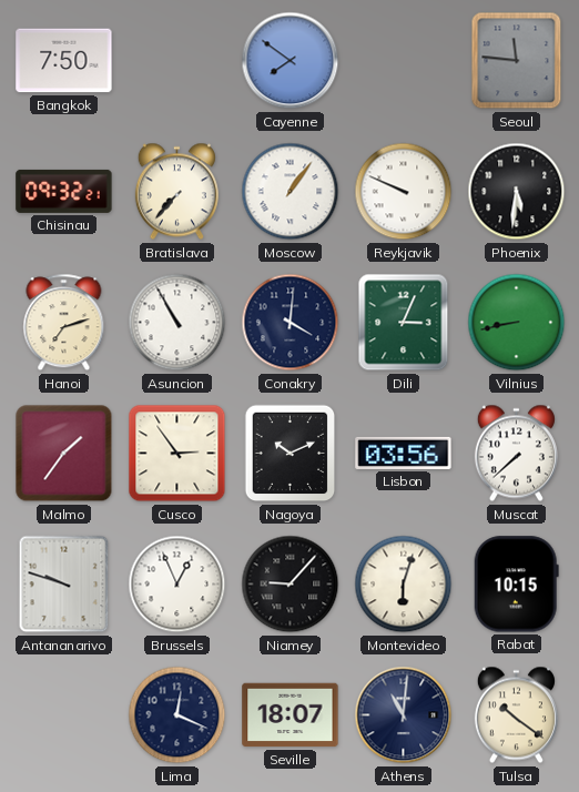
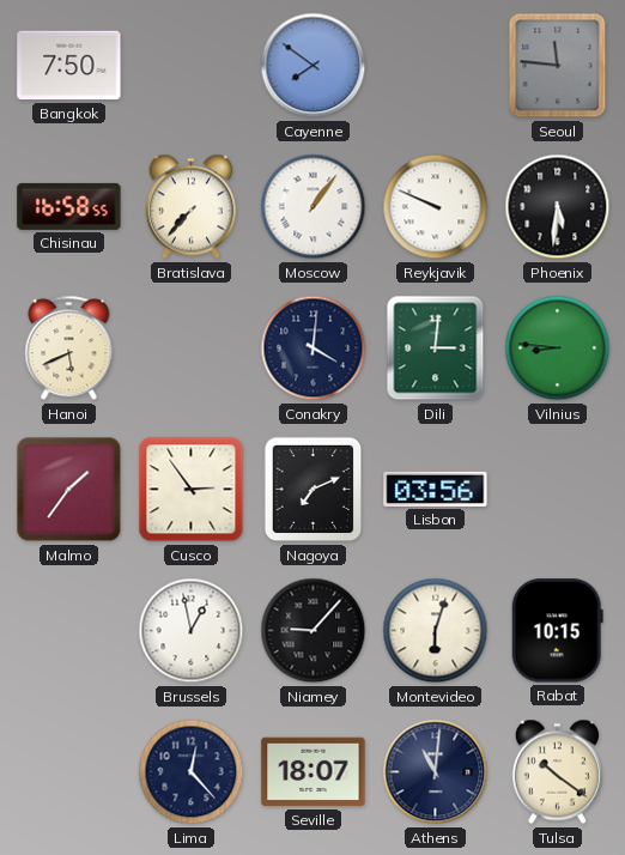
Chisinau: 09:32 -> 16:58
Hanoi: 7:12 -> 5:41
Asuncion: 10:55 -> none
Dili: 3:04 -> 3:01
Vilnius: 8:43 -> 8:46
Nagoya: 10:11 -> 7:11
Muscat: 7:38 -> none
Antananarivo: 9:48 -> none
Brussels: 12:56 -> 12:58
Lima: 12:19 -> 12:23
